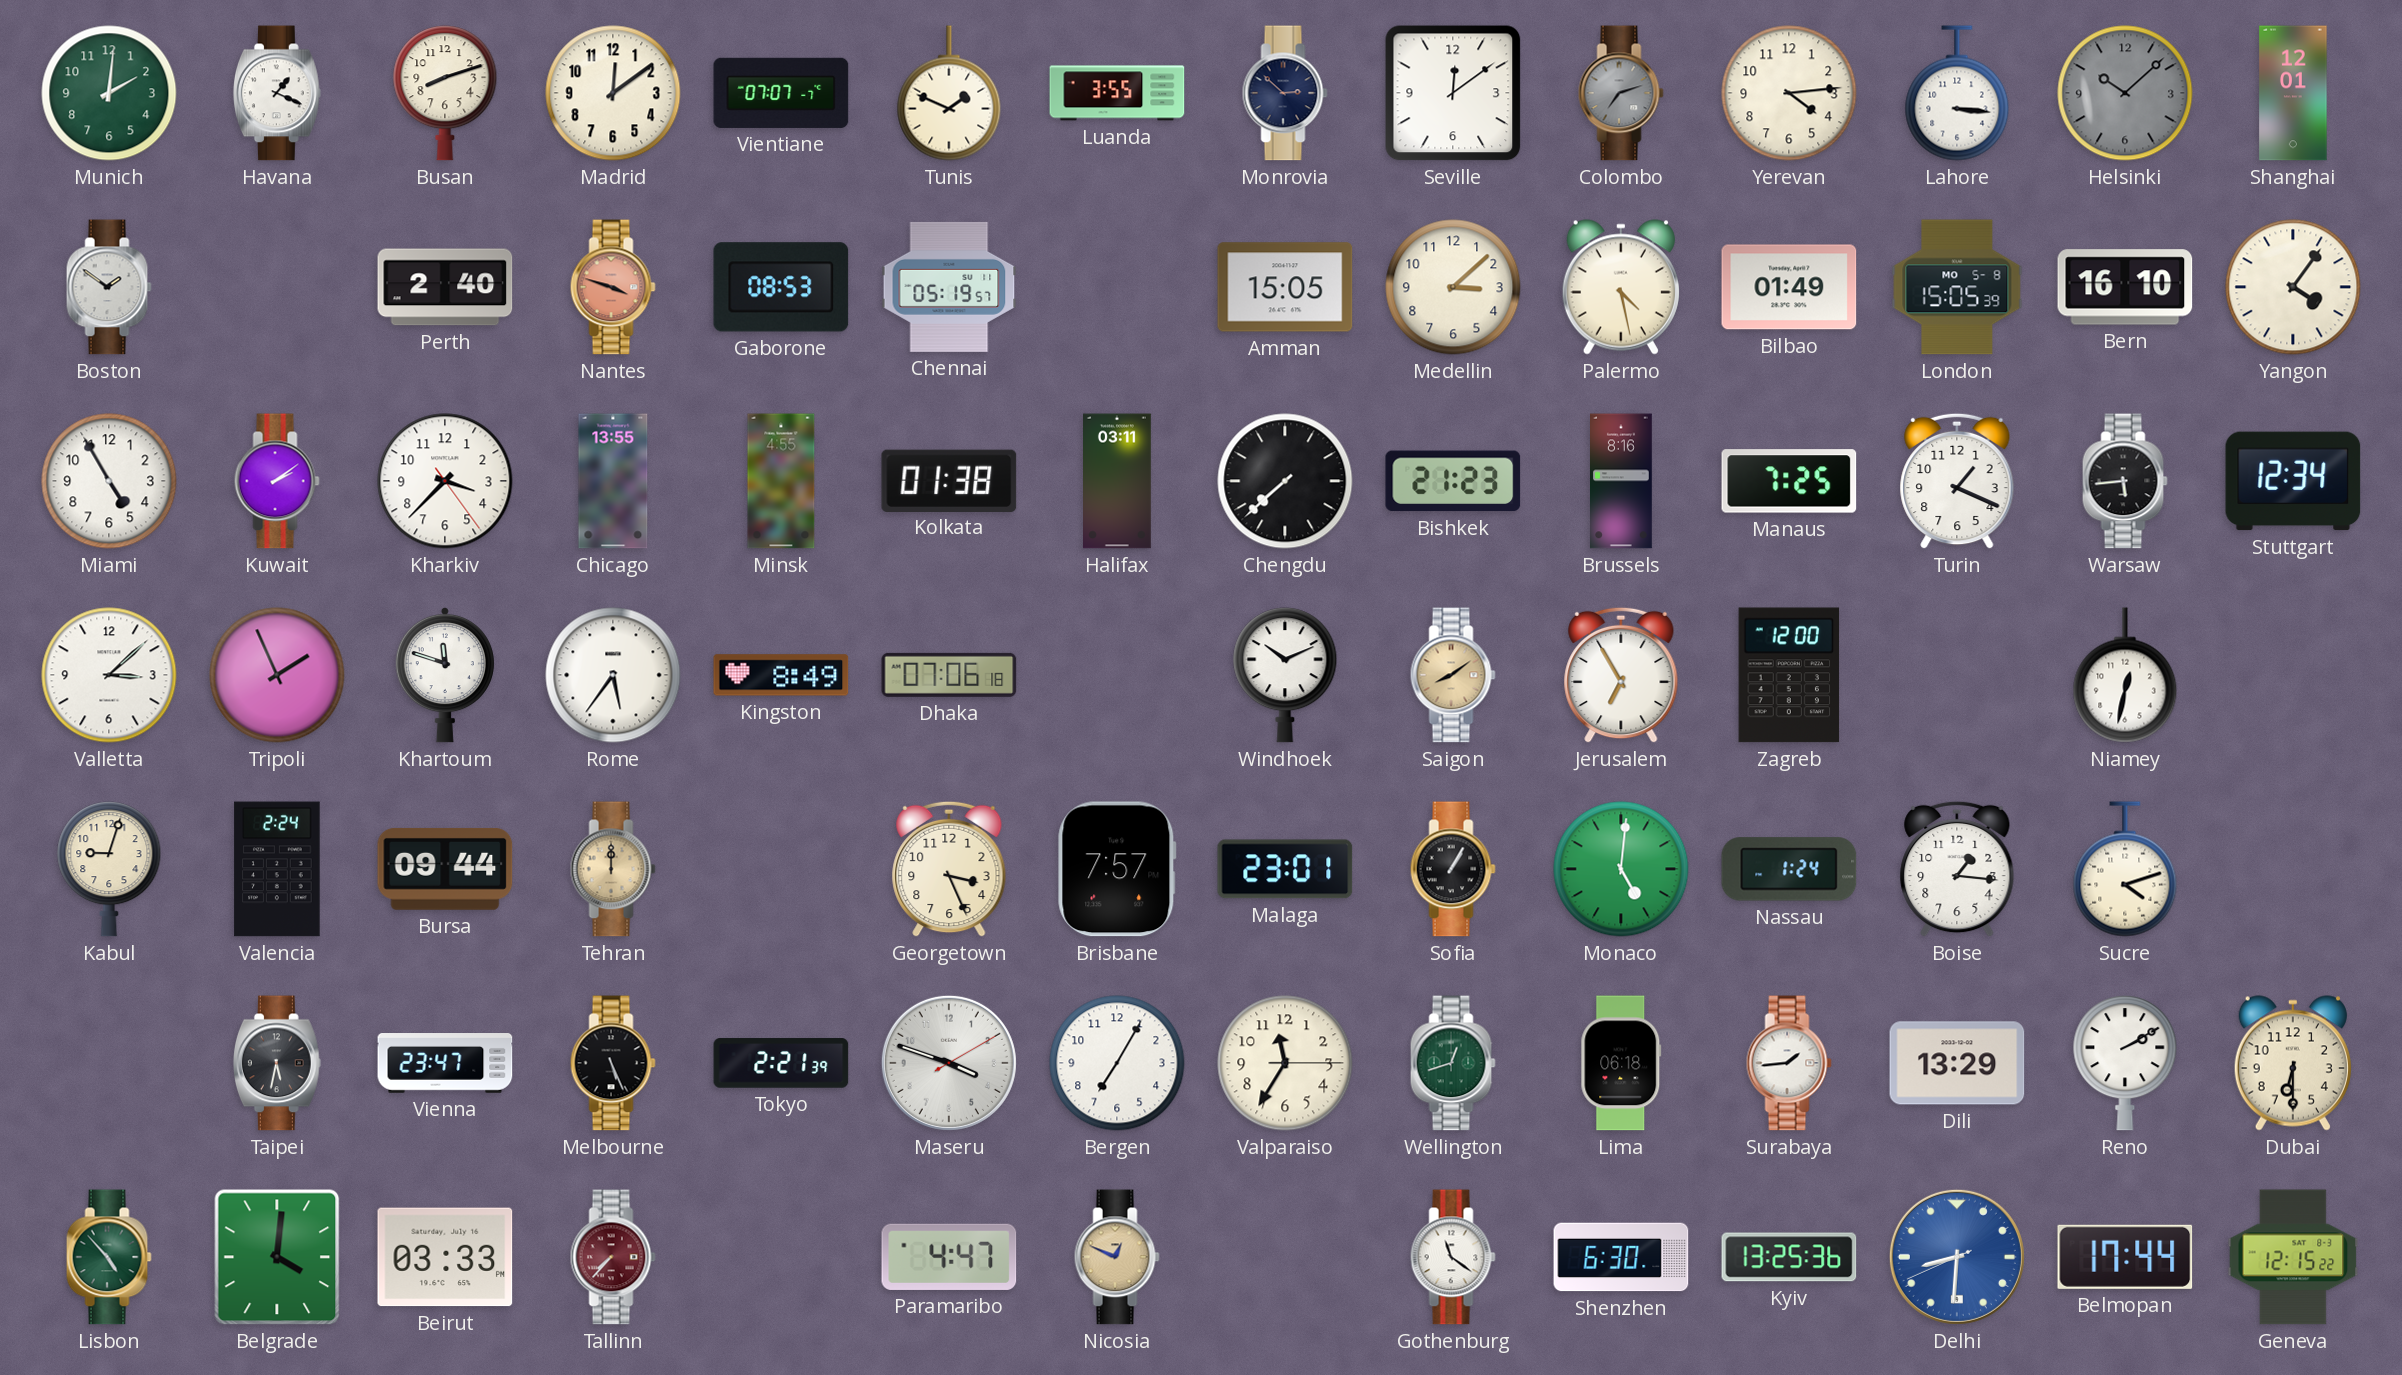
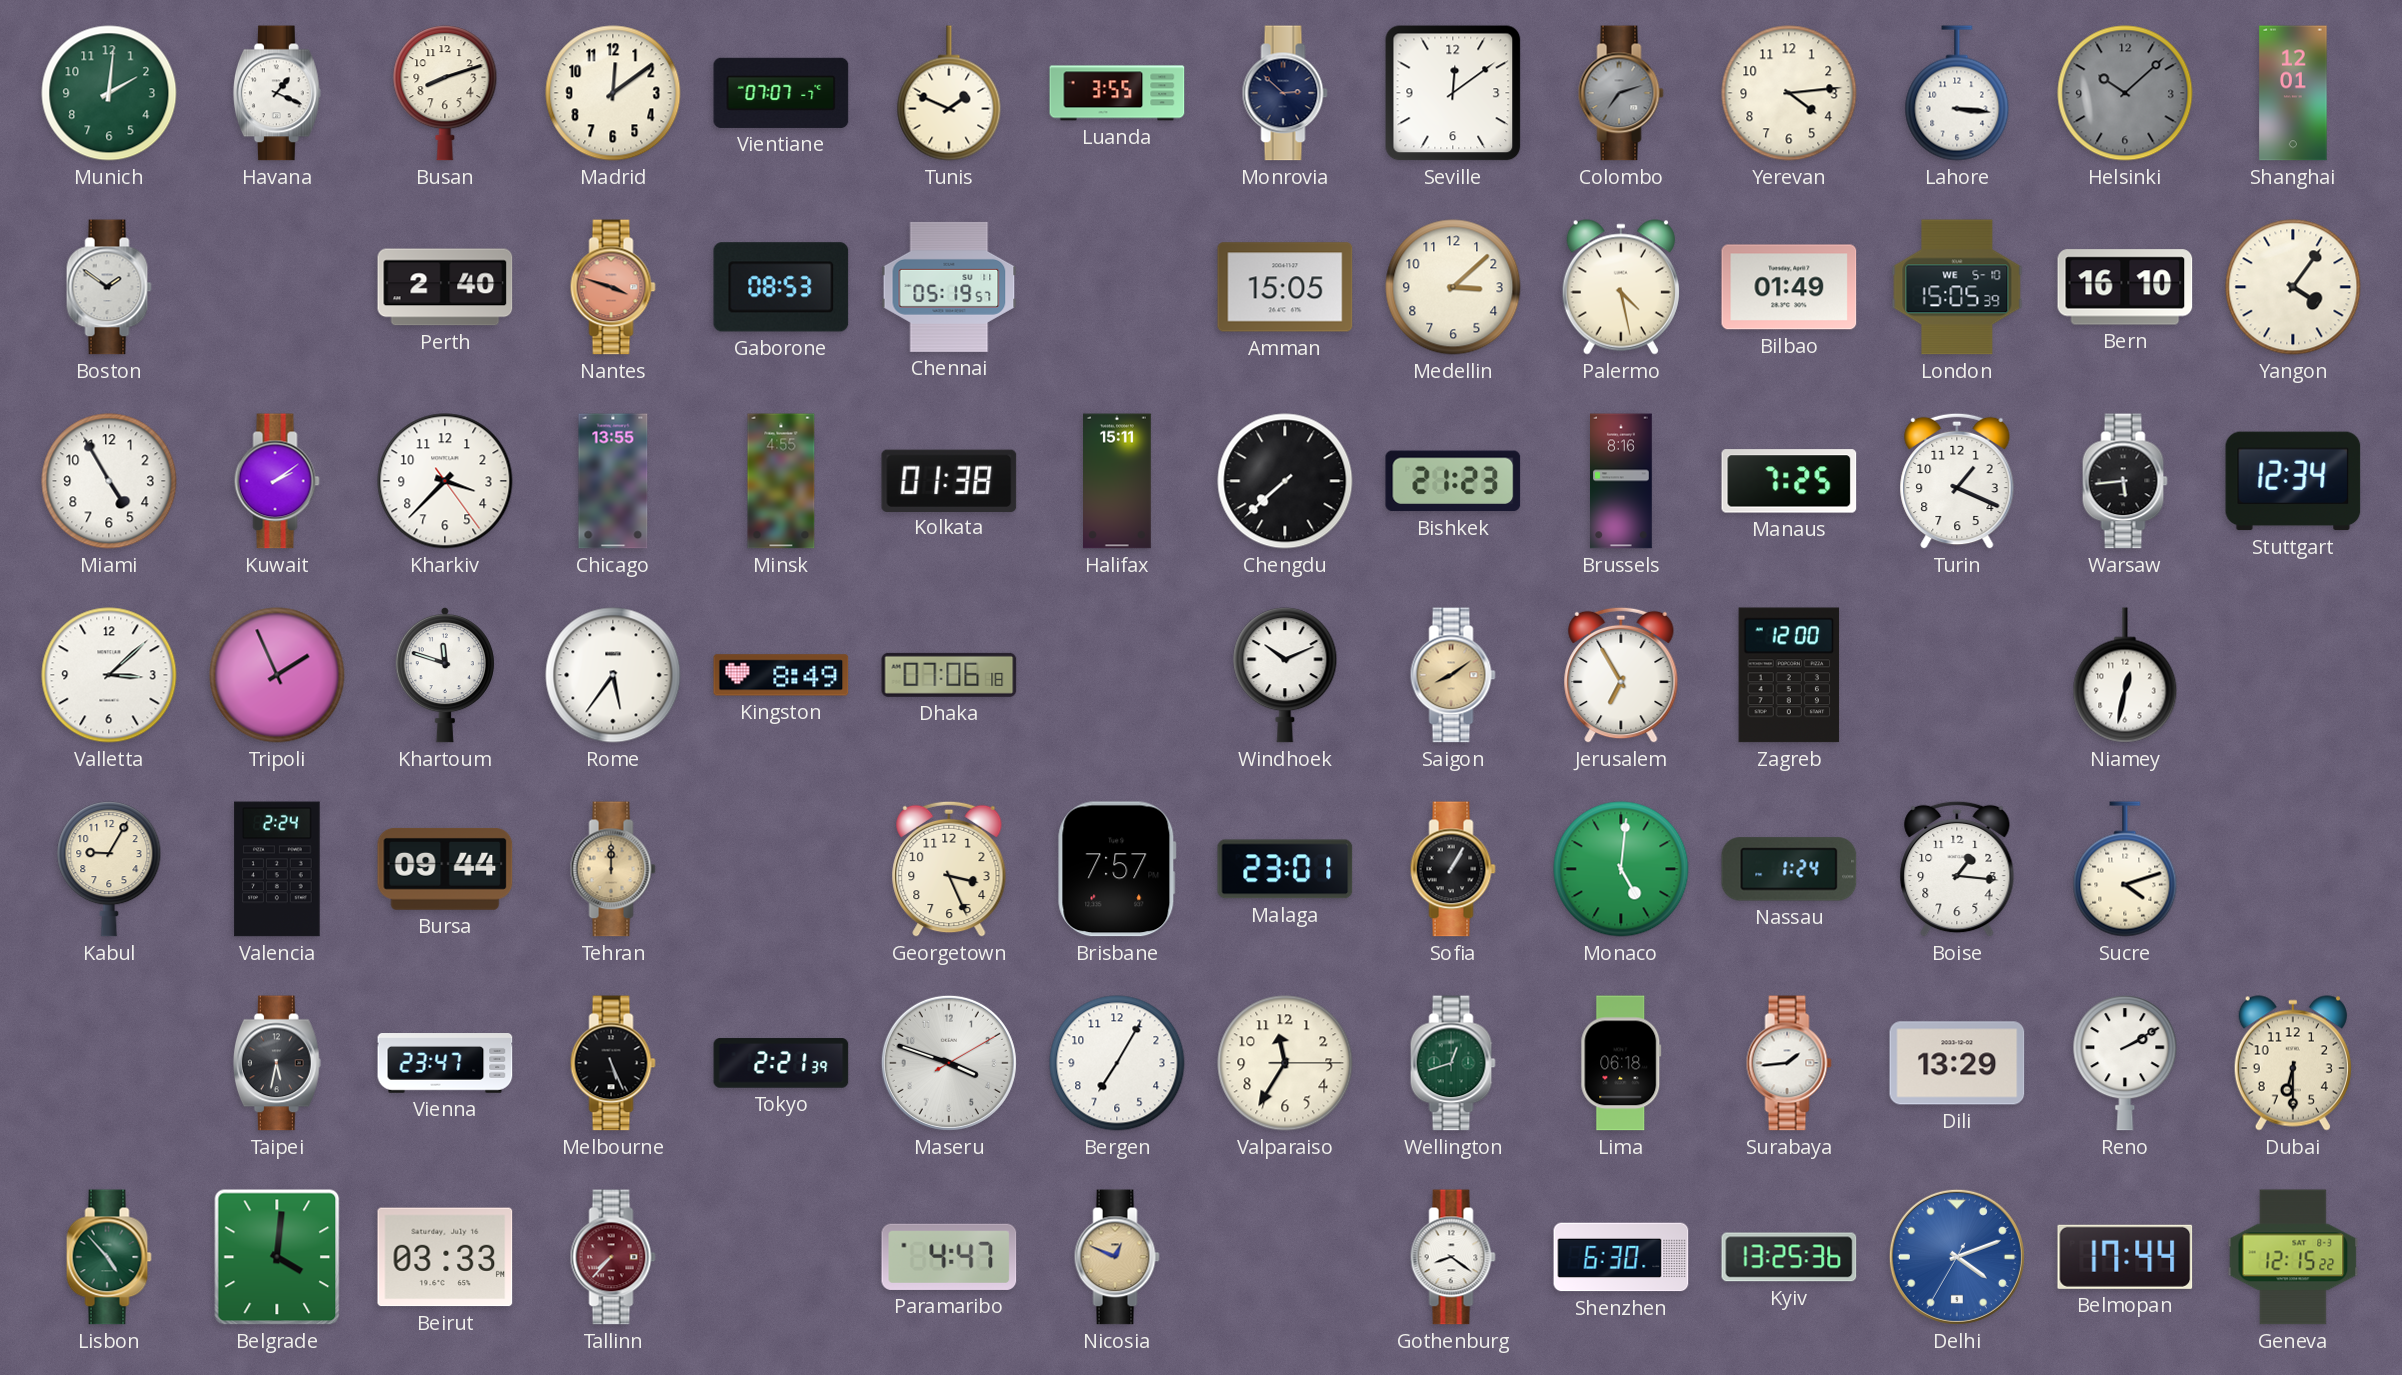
London date: MO 5-8 -> WE 5-10
Halifax: 03:11 -> 15:11
Kabul: 9:03 -> 9:05
Gothenburg: 11:21 -> 8:21
Delhi: 8:30 -> 4:11
